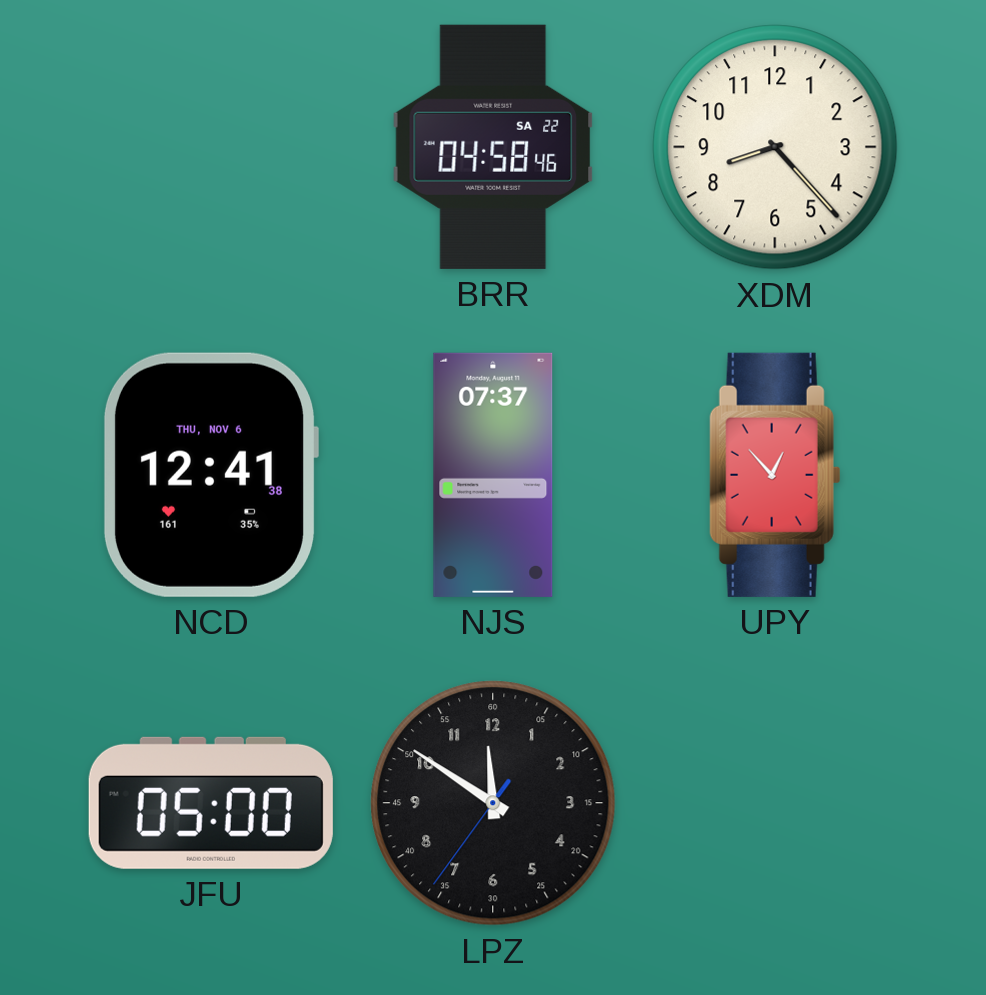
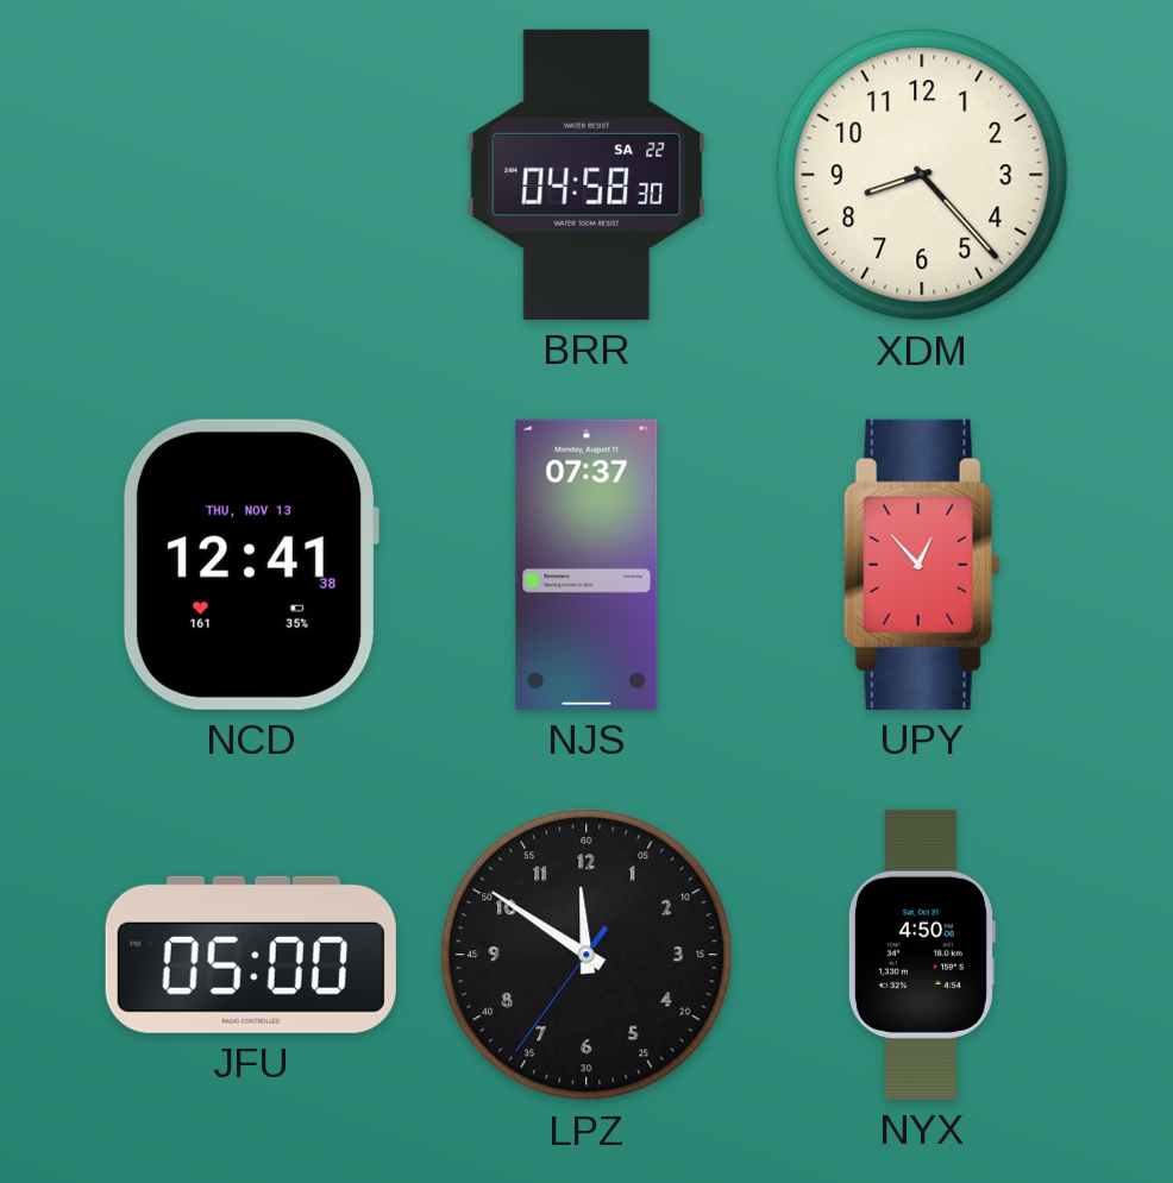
BRR: 04:58:46 -> 04:58:30
NCD date: THU, NOV 6 -> THU, NOV 13
NYX: none -> 4:50
